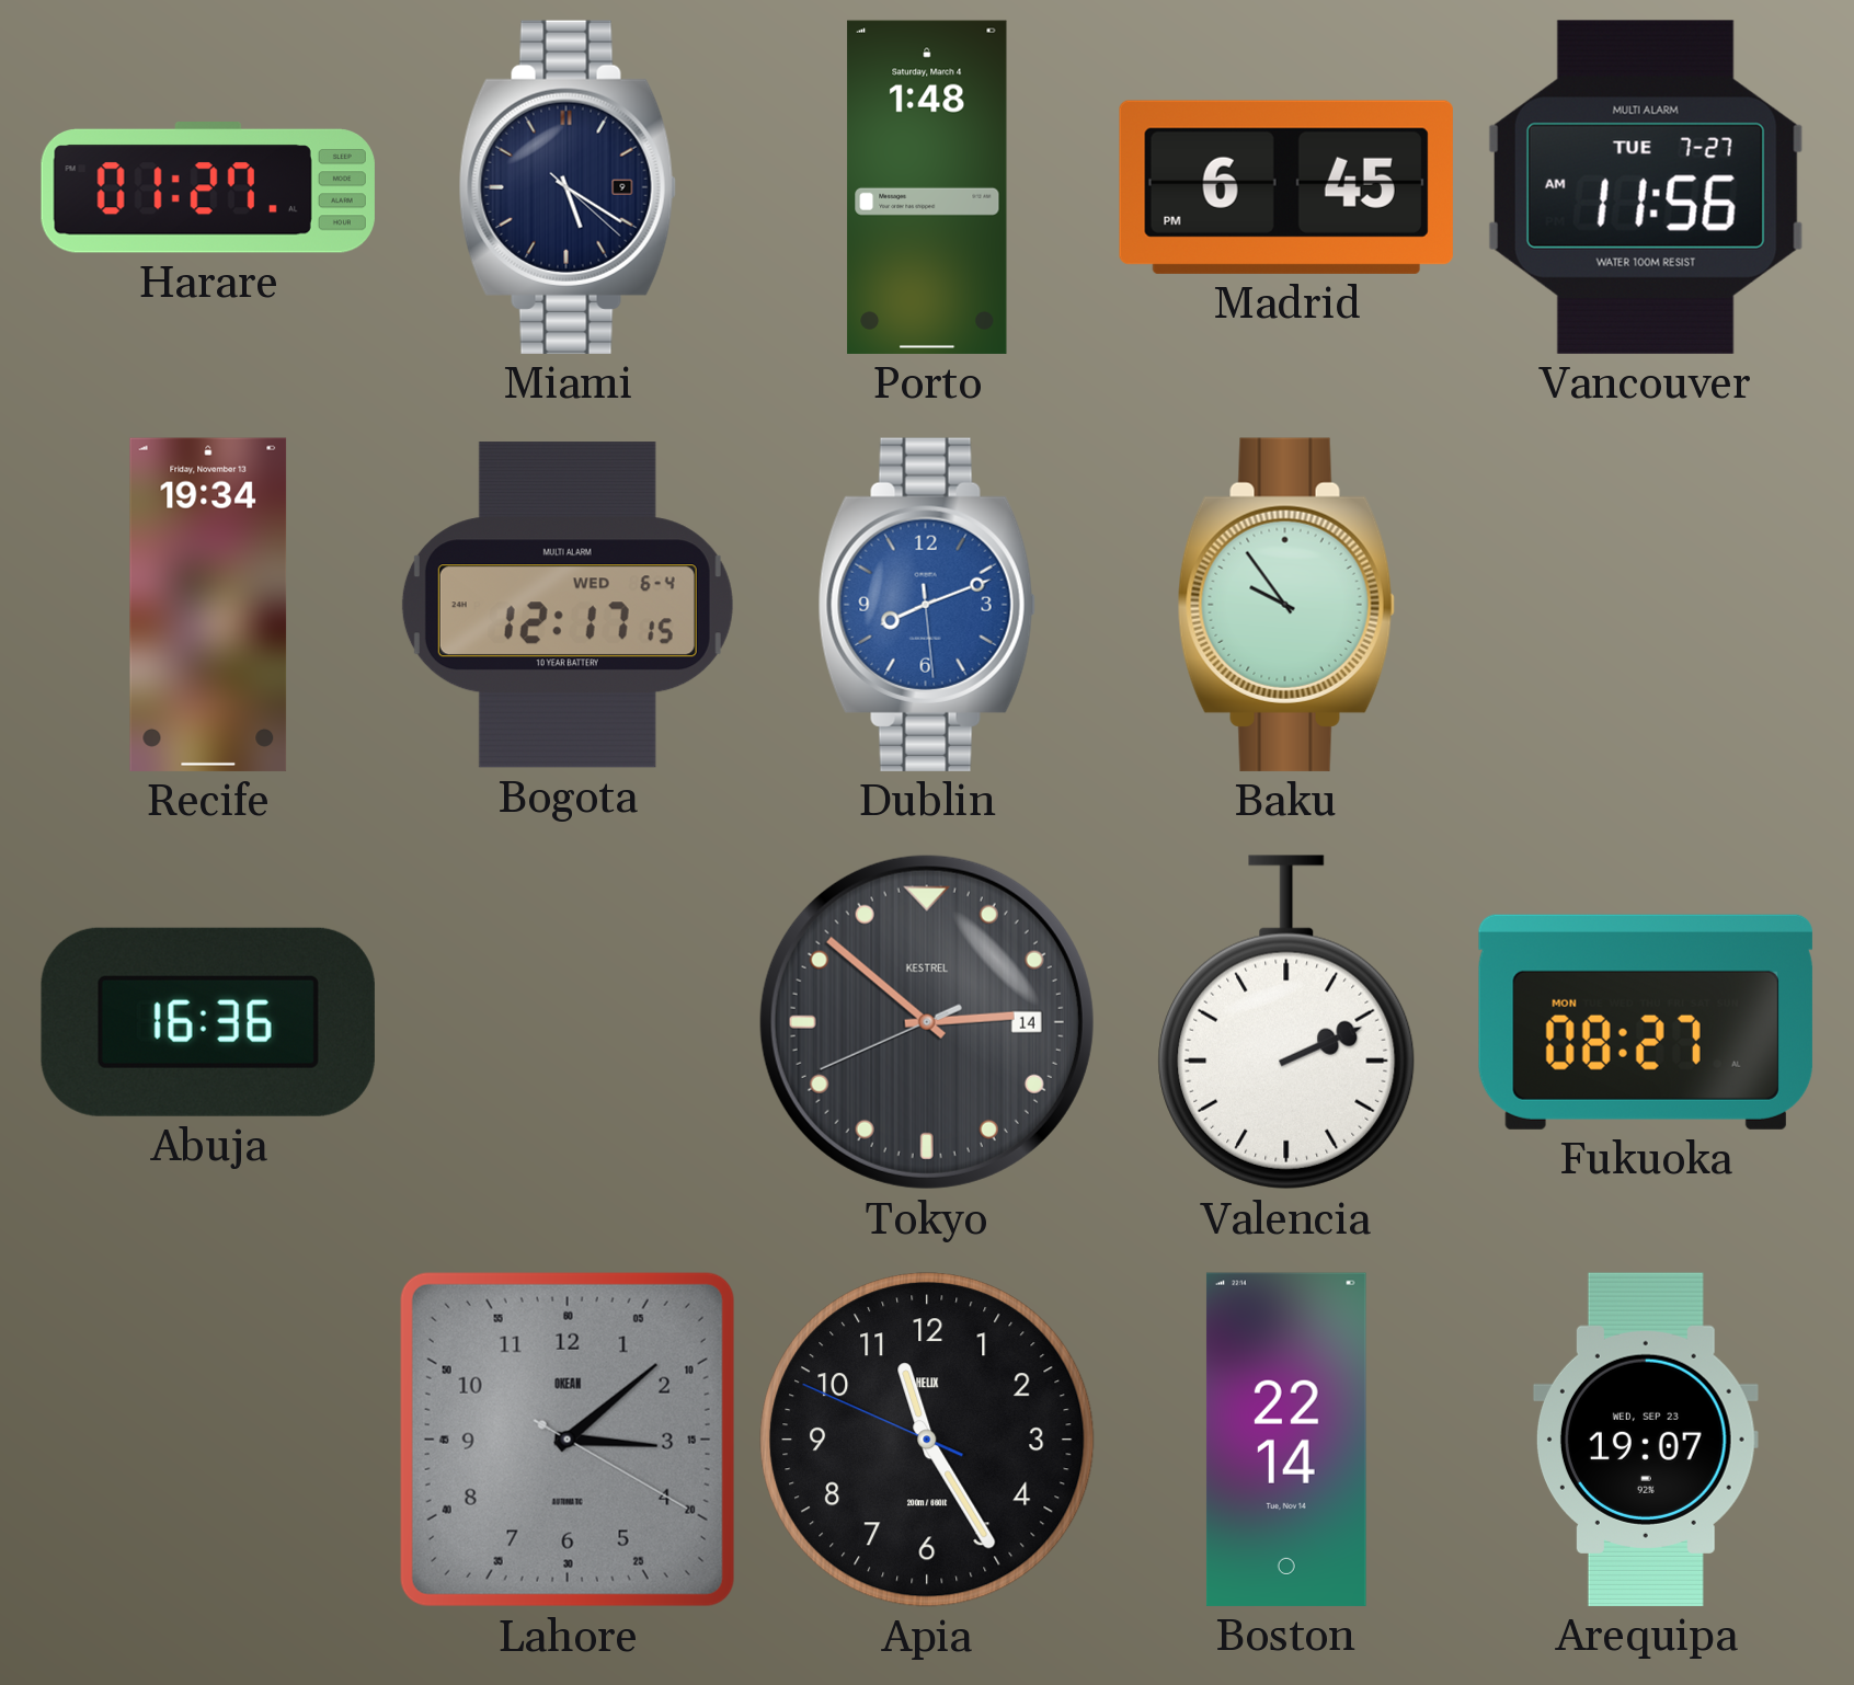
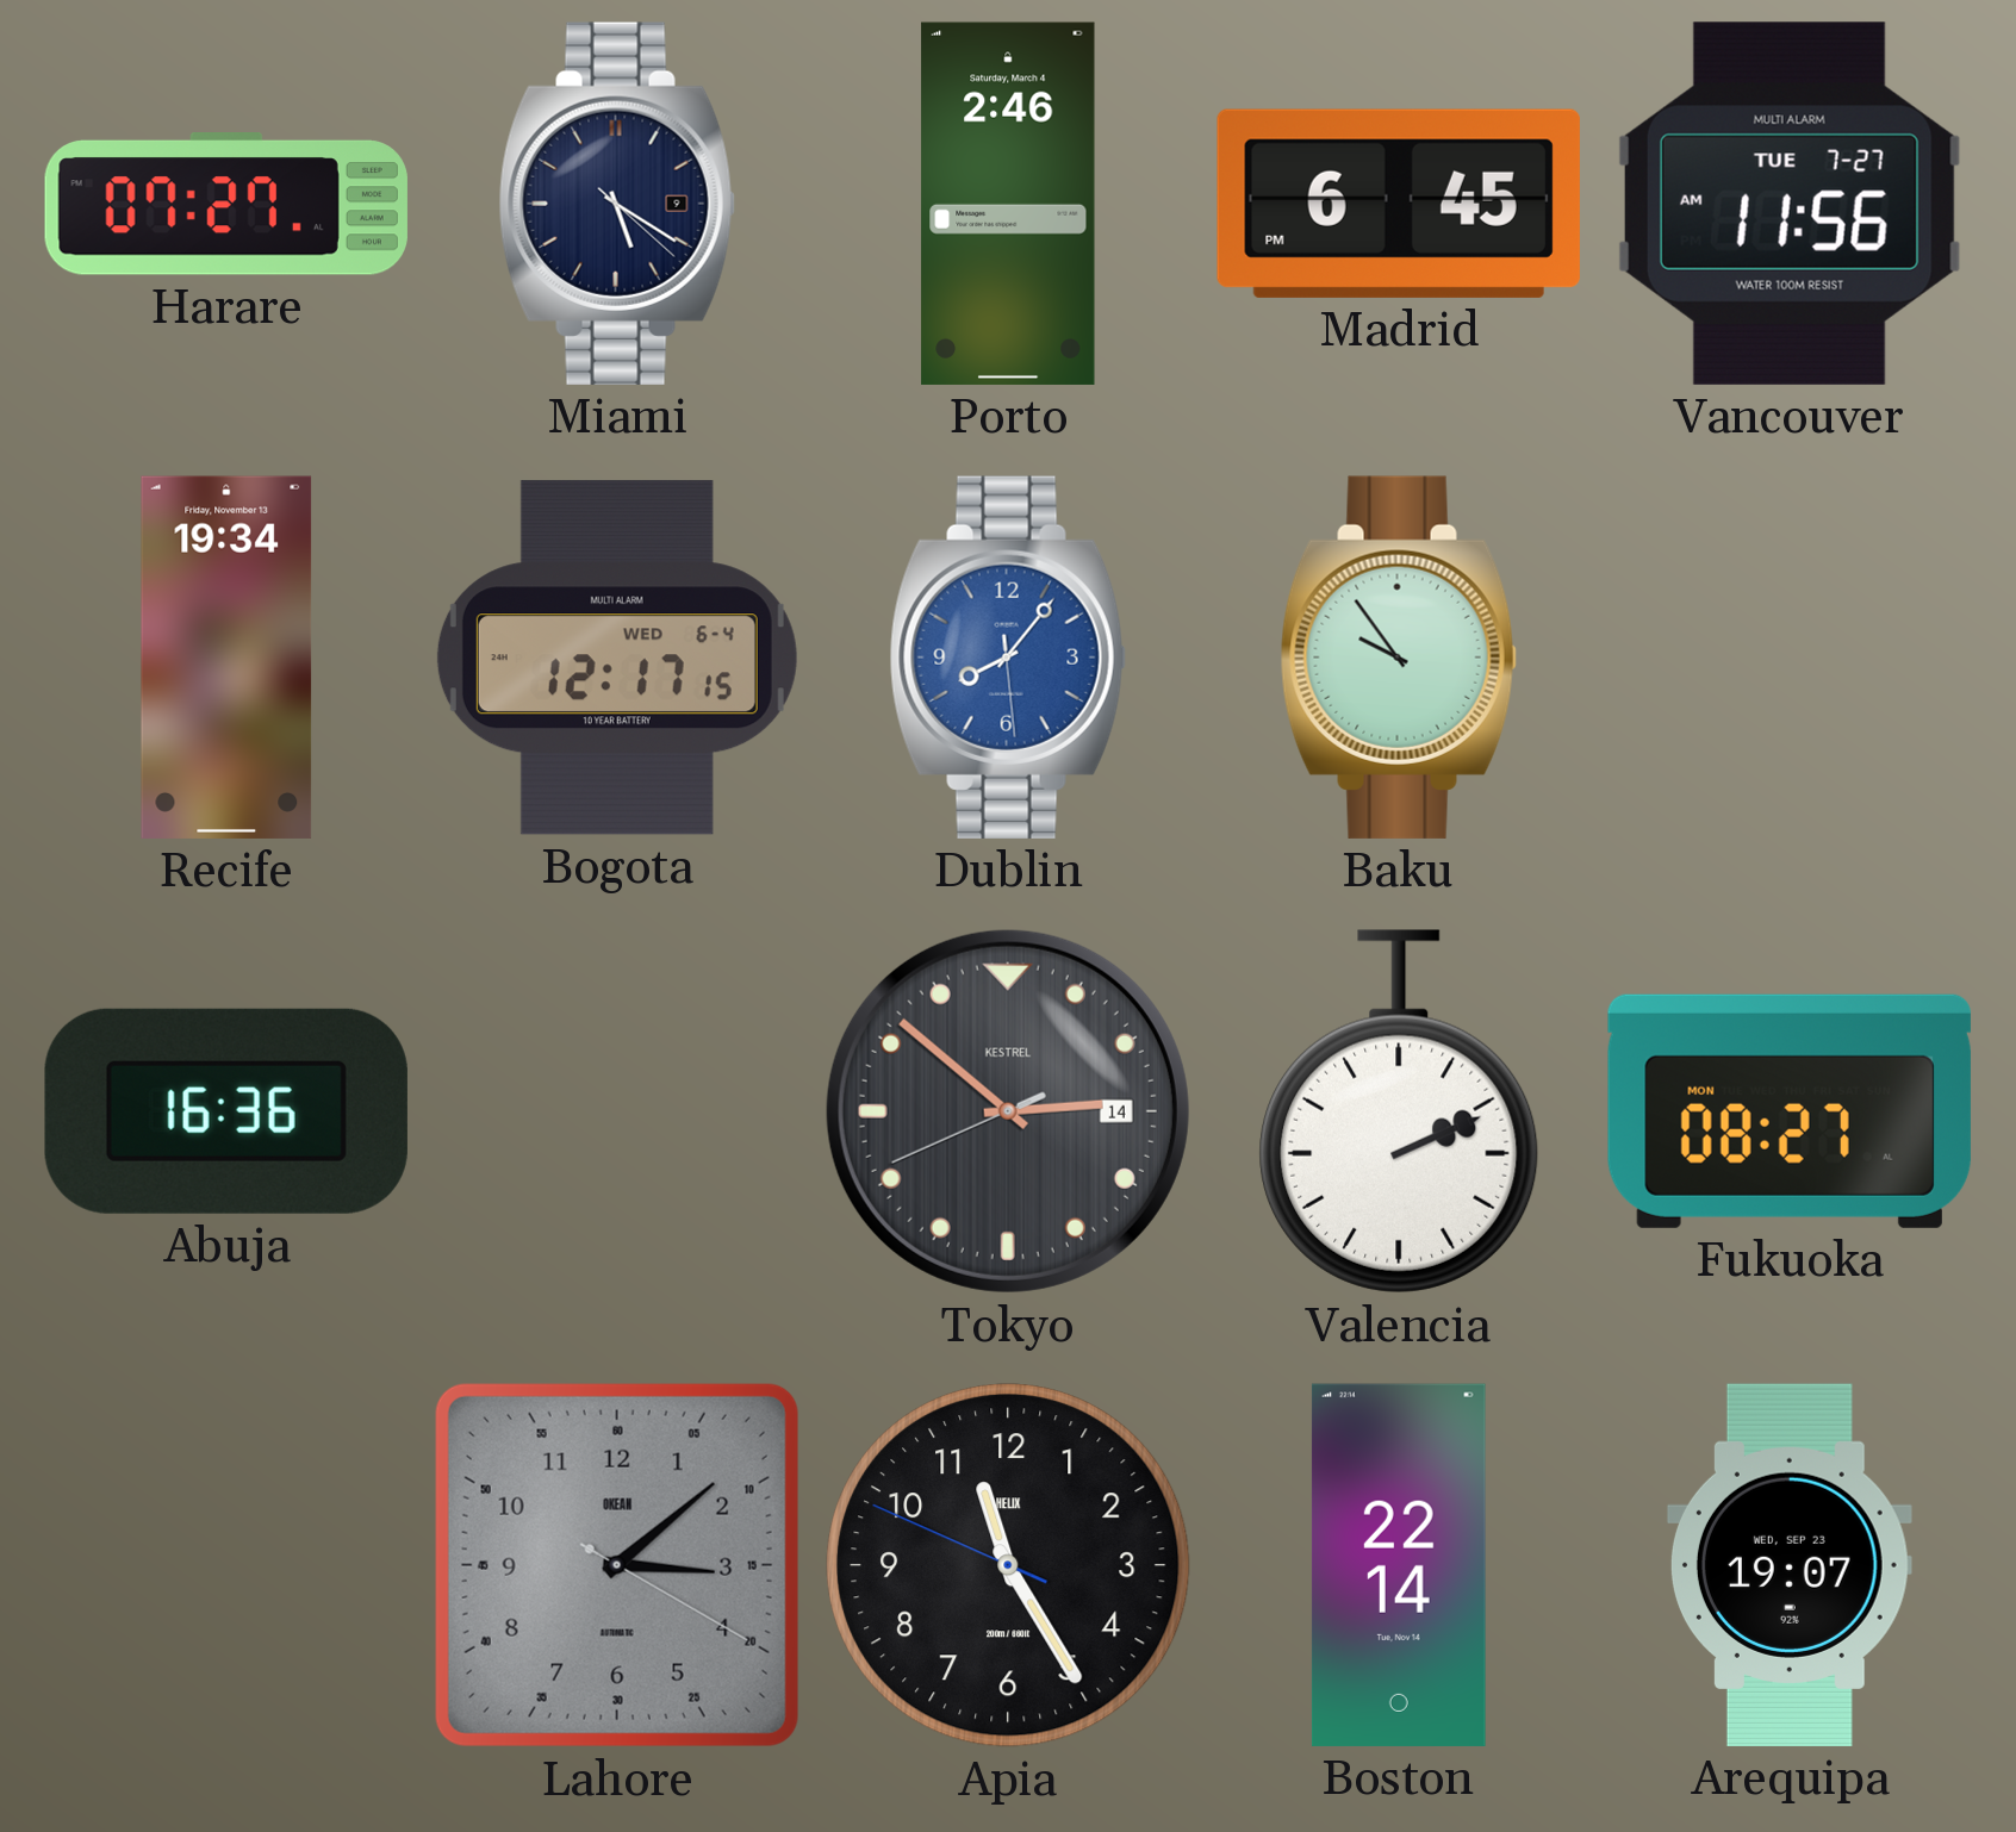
Harare: 01:27 -> 07:27
Porto: 1:48 -> 2:46
Dublin: 8:11 -> 8:06
